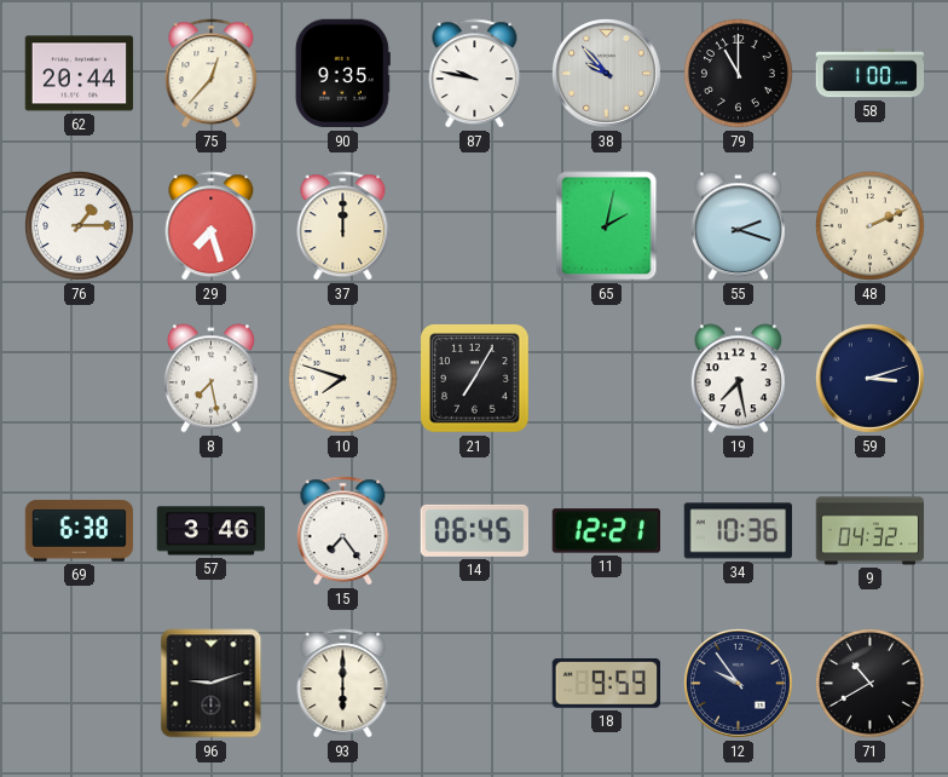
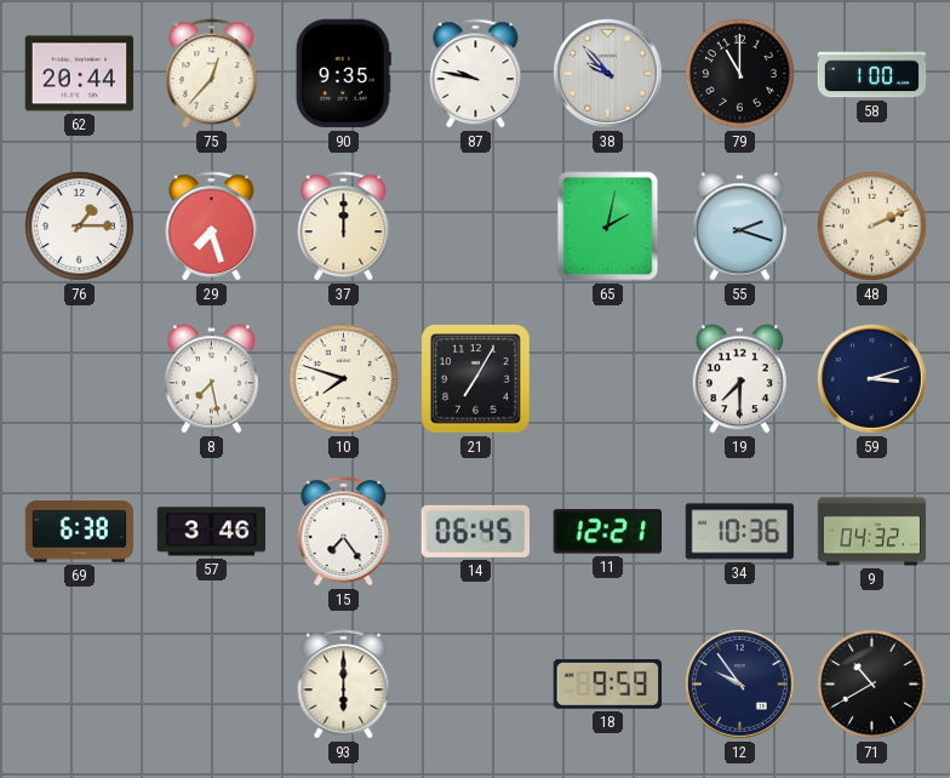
19: 7:28 -> 7:30
96: 9:12 -> none
